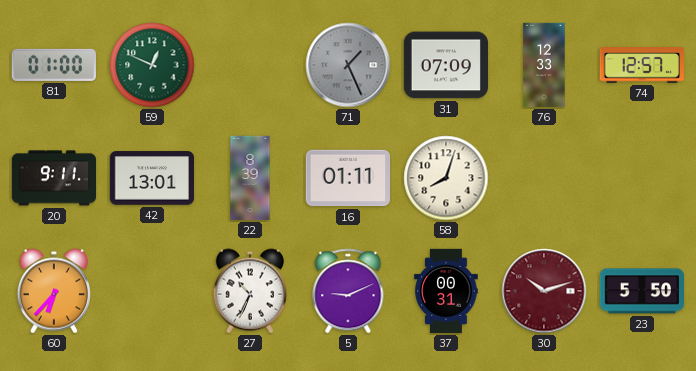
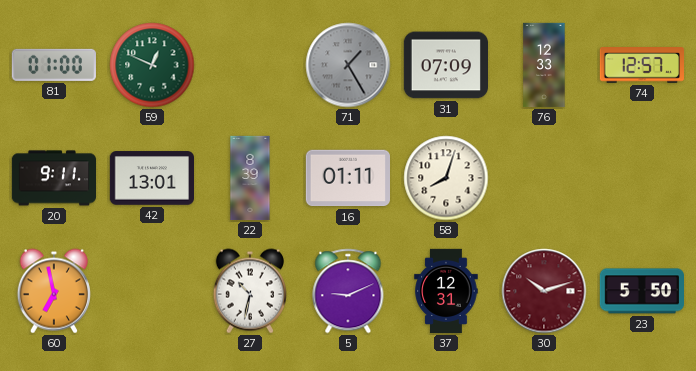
71: 1:26 -> 1:25
60: 6:37 -> 6:58
27: 10:34 -> 10:32
37: 00:31 -> 12:31
